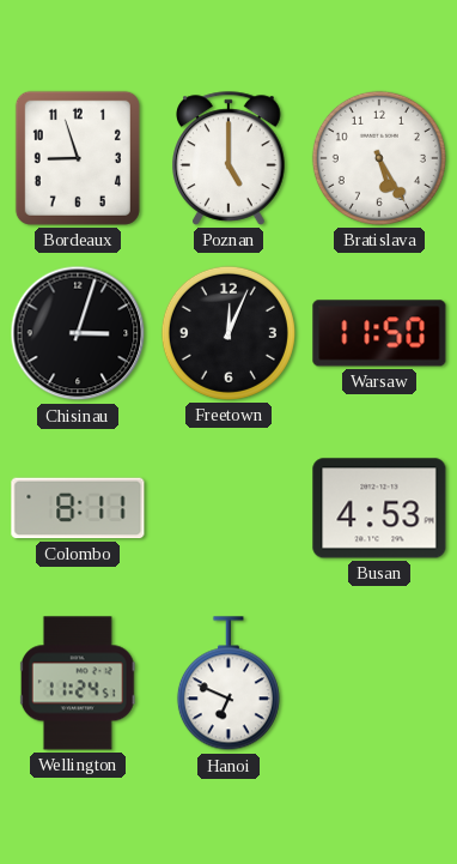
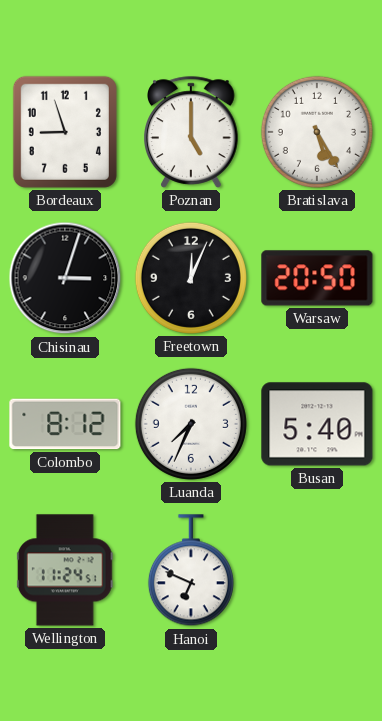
Warsaw: 11:50 -> 20:50
Colombo: 8:11 -> 8:12
Luanda: none -> 7:34
Busan: 4:53 -> 5:40
